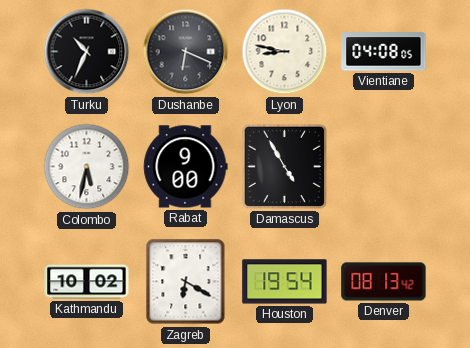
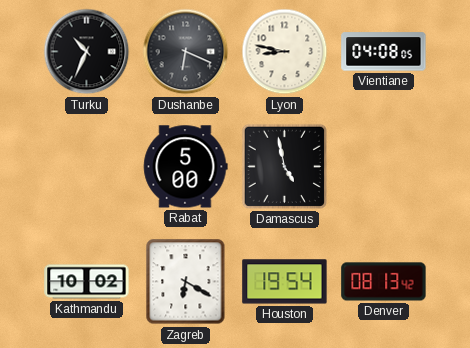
Colombo: 5:32 -> none
Rabat: 9:00 -> 5:00
Damascus: 4:55 -> 4:58
